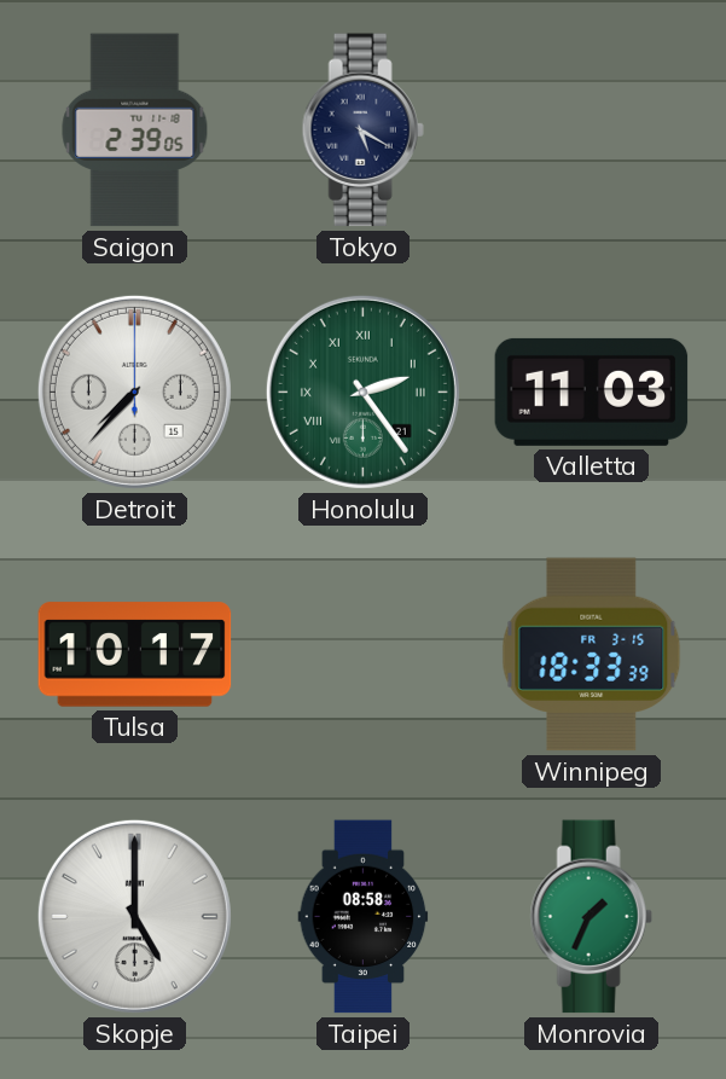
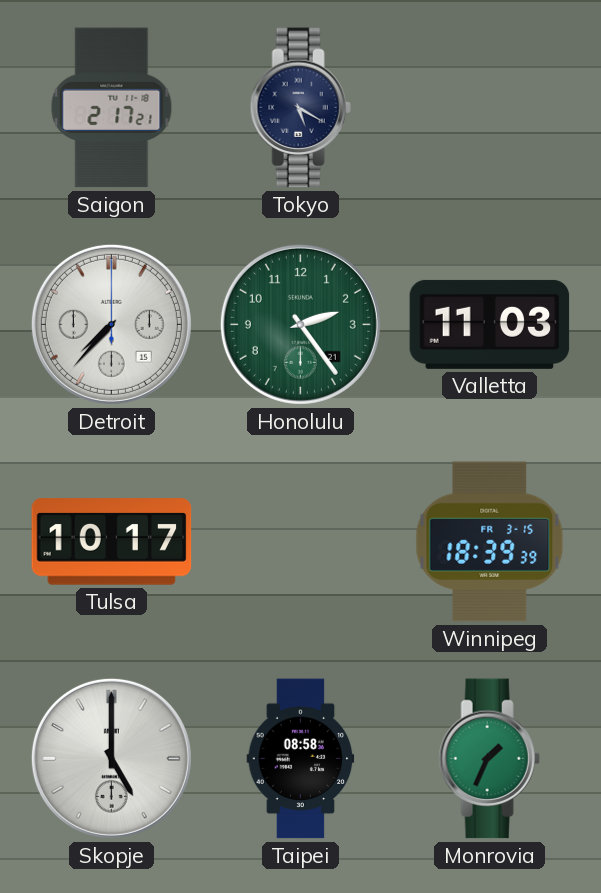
Saigon: 2:39 -> 2:17
Honolulu numerals: Roman -> Arabic
Winnipeg: 18:33 -> 18:39
